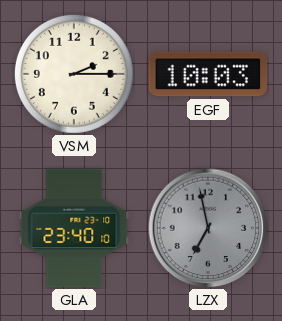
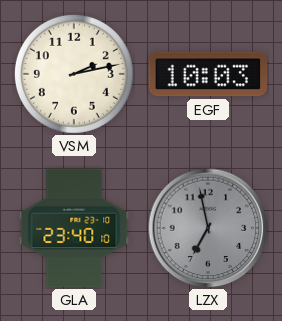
VSM: 2:15 -> 2:13
